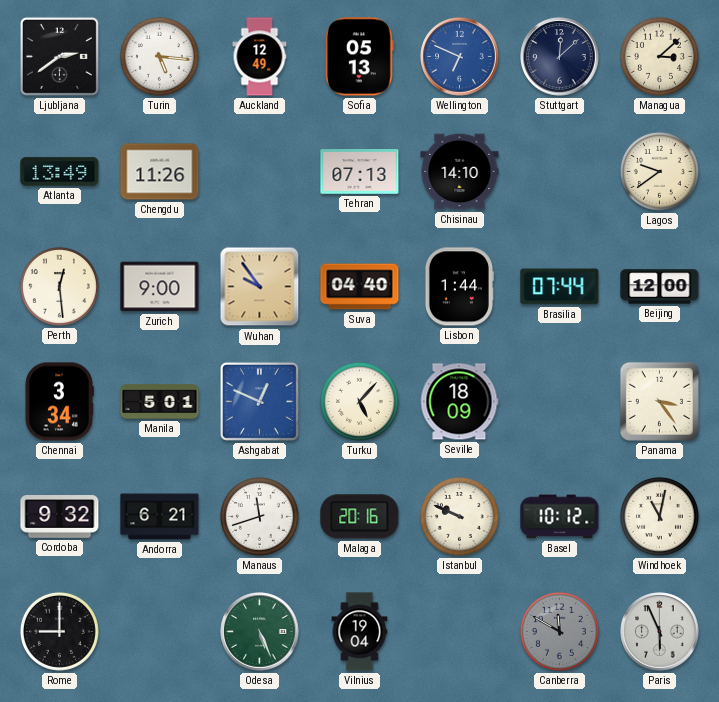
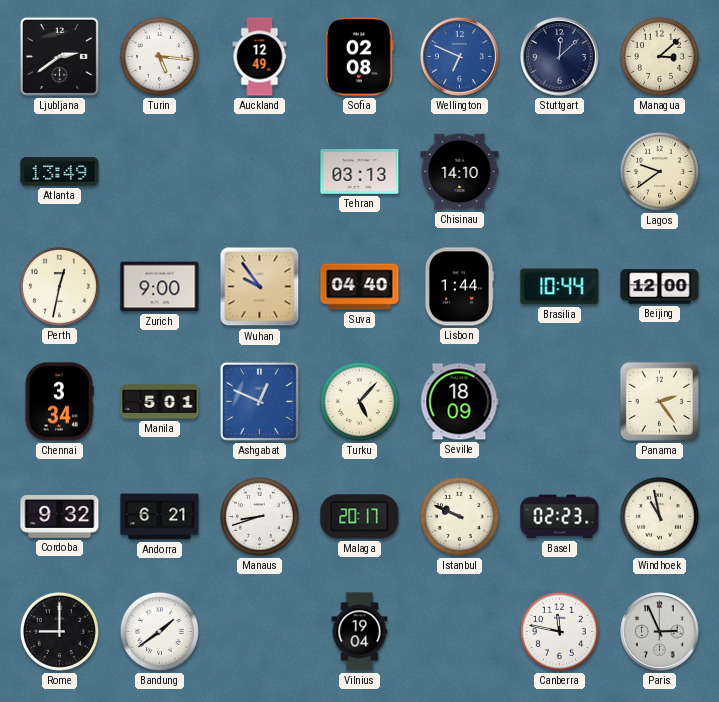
Sofia: 05:13 -> 02:08
Chengdu: 11:26 -> none
Tehran: 07:13 -> 03:13
Perth: 12:29 -> 12:32
Brasilia: 07:44 -> 10:44
Panama: 3:24 -> 2:24
Manaus: 11:42 -> 8:42
Malaga: 20:16 -> 20:17
Basel: 10:12 -> 02:23
Windhoek: 11:02 -> 10:58
Bandung: none -> 1:39
Odesa: 5:26 -> none
Canberra: 11:50 -> 11:47
Canberra dial: grey -> white
Paris: 5:56 -> 2:56
